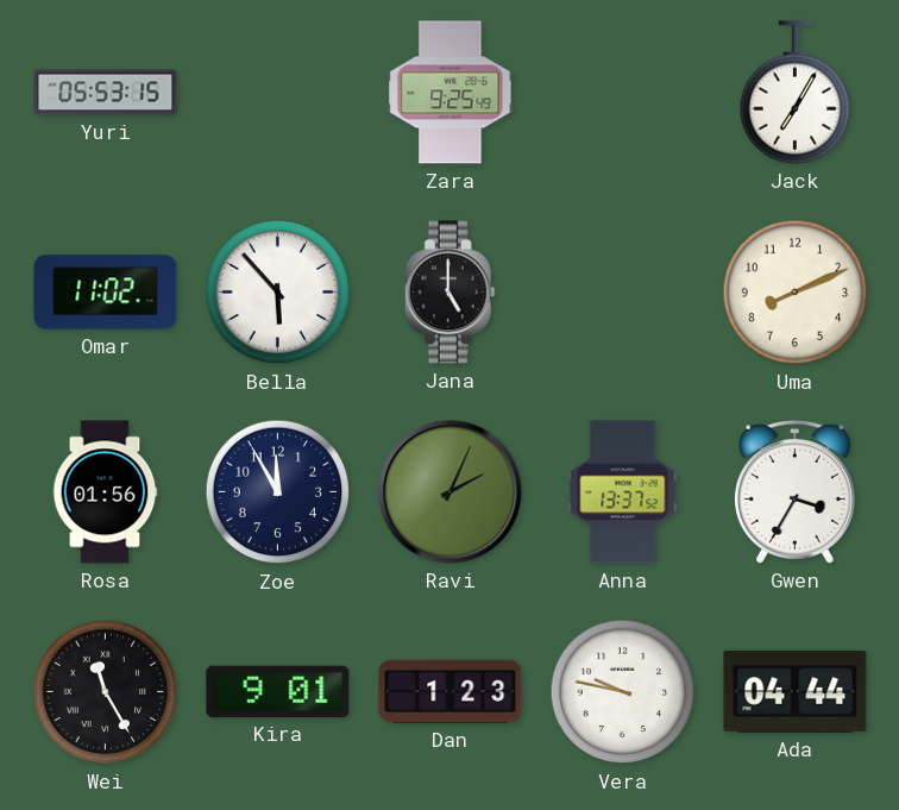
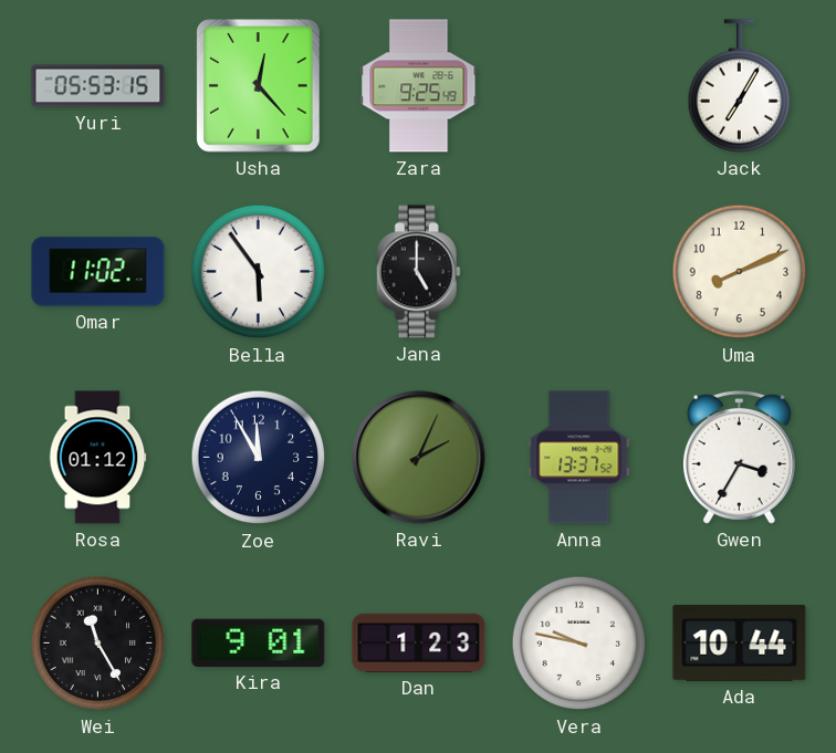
Usha: none -> 12:23
Bella: 5:53 -> 5:54
Rosa: 01:56 -> 01:12
Ada: 04:44 -> 10:44
